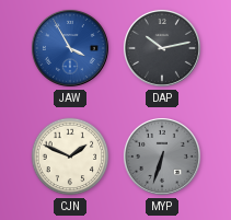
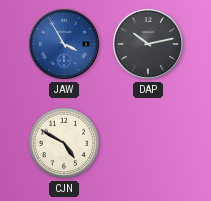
CJN: 1:49 -> 4:50
MYP: 6:33 -> none
